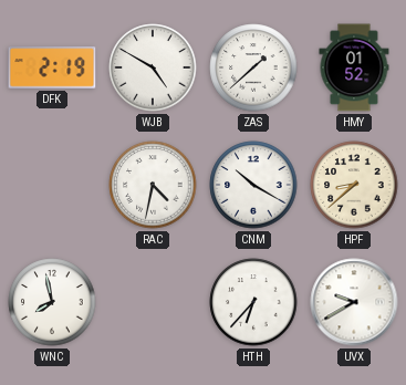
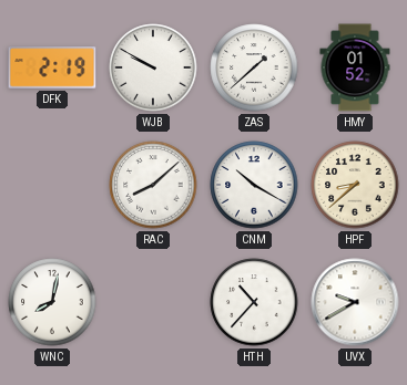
WJB: 4:50 -> 9:50
RAC: 4:32 -> 8:08
WNC: 7:58 -> 8:02
HTH: 6:37 -> 10:37
